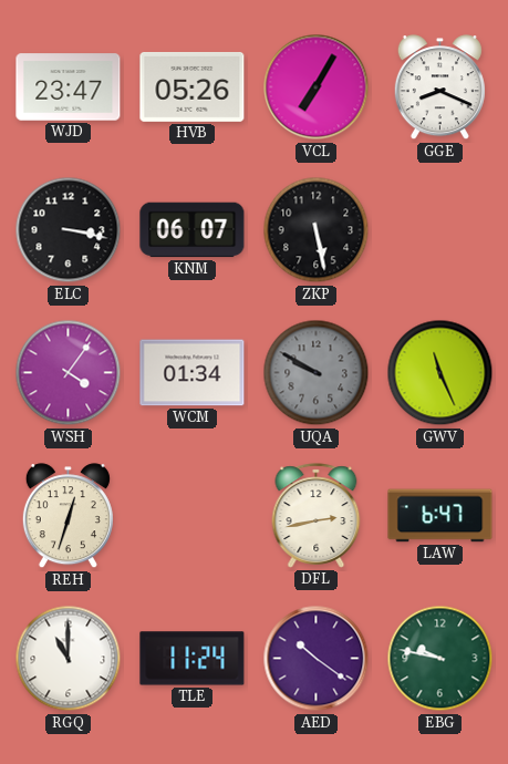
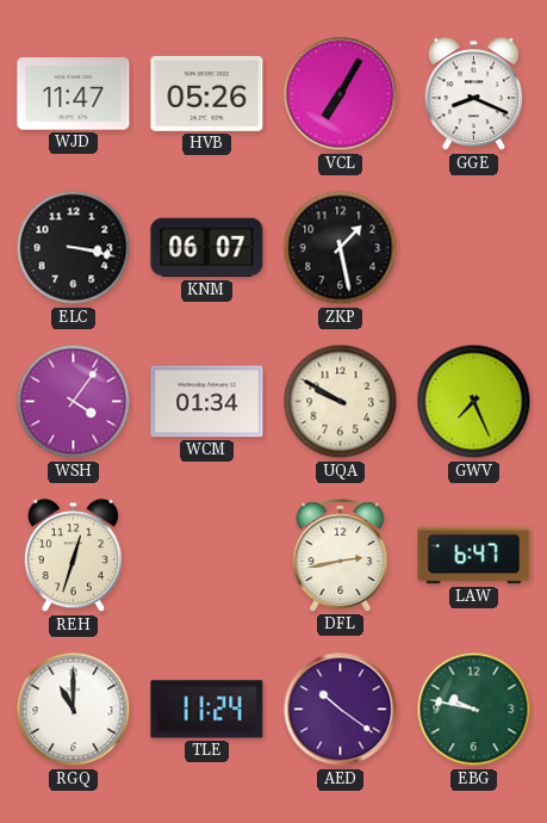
WJD: 23:47 -> 11:47
ZKP: 5:28 -> 1:28
UQA dial: grey -> cream
GWV: 11:26 -> 7:26
